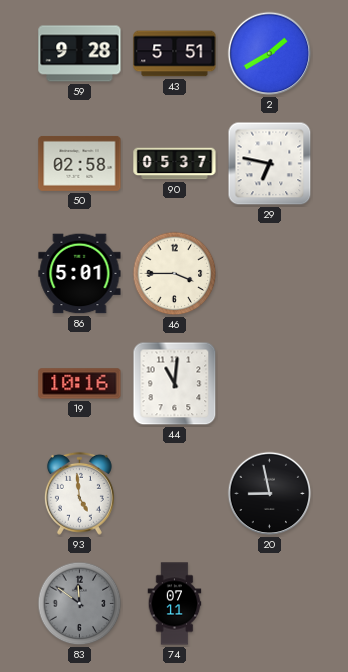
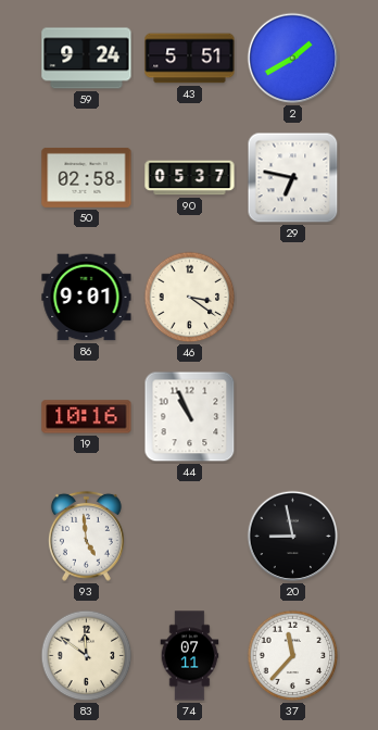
59: 9:28 -> 9:24
86: 5:01 -> 9:01
46: 3:45 -> 3:21
44: 11:01 -> 10:56
83 dial: grey -> cream
37: none -> 11:37
